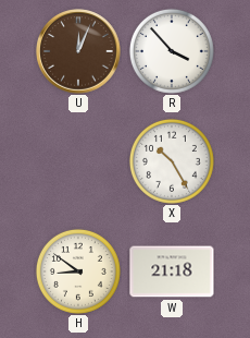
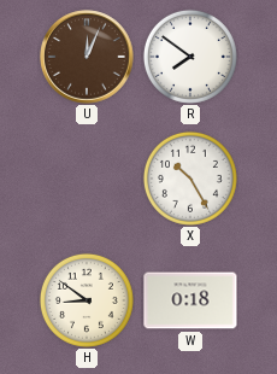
R: 3:53 -> 7:51
W: 21:18 -> 0:18
